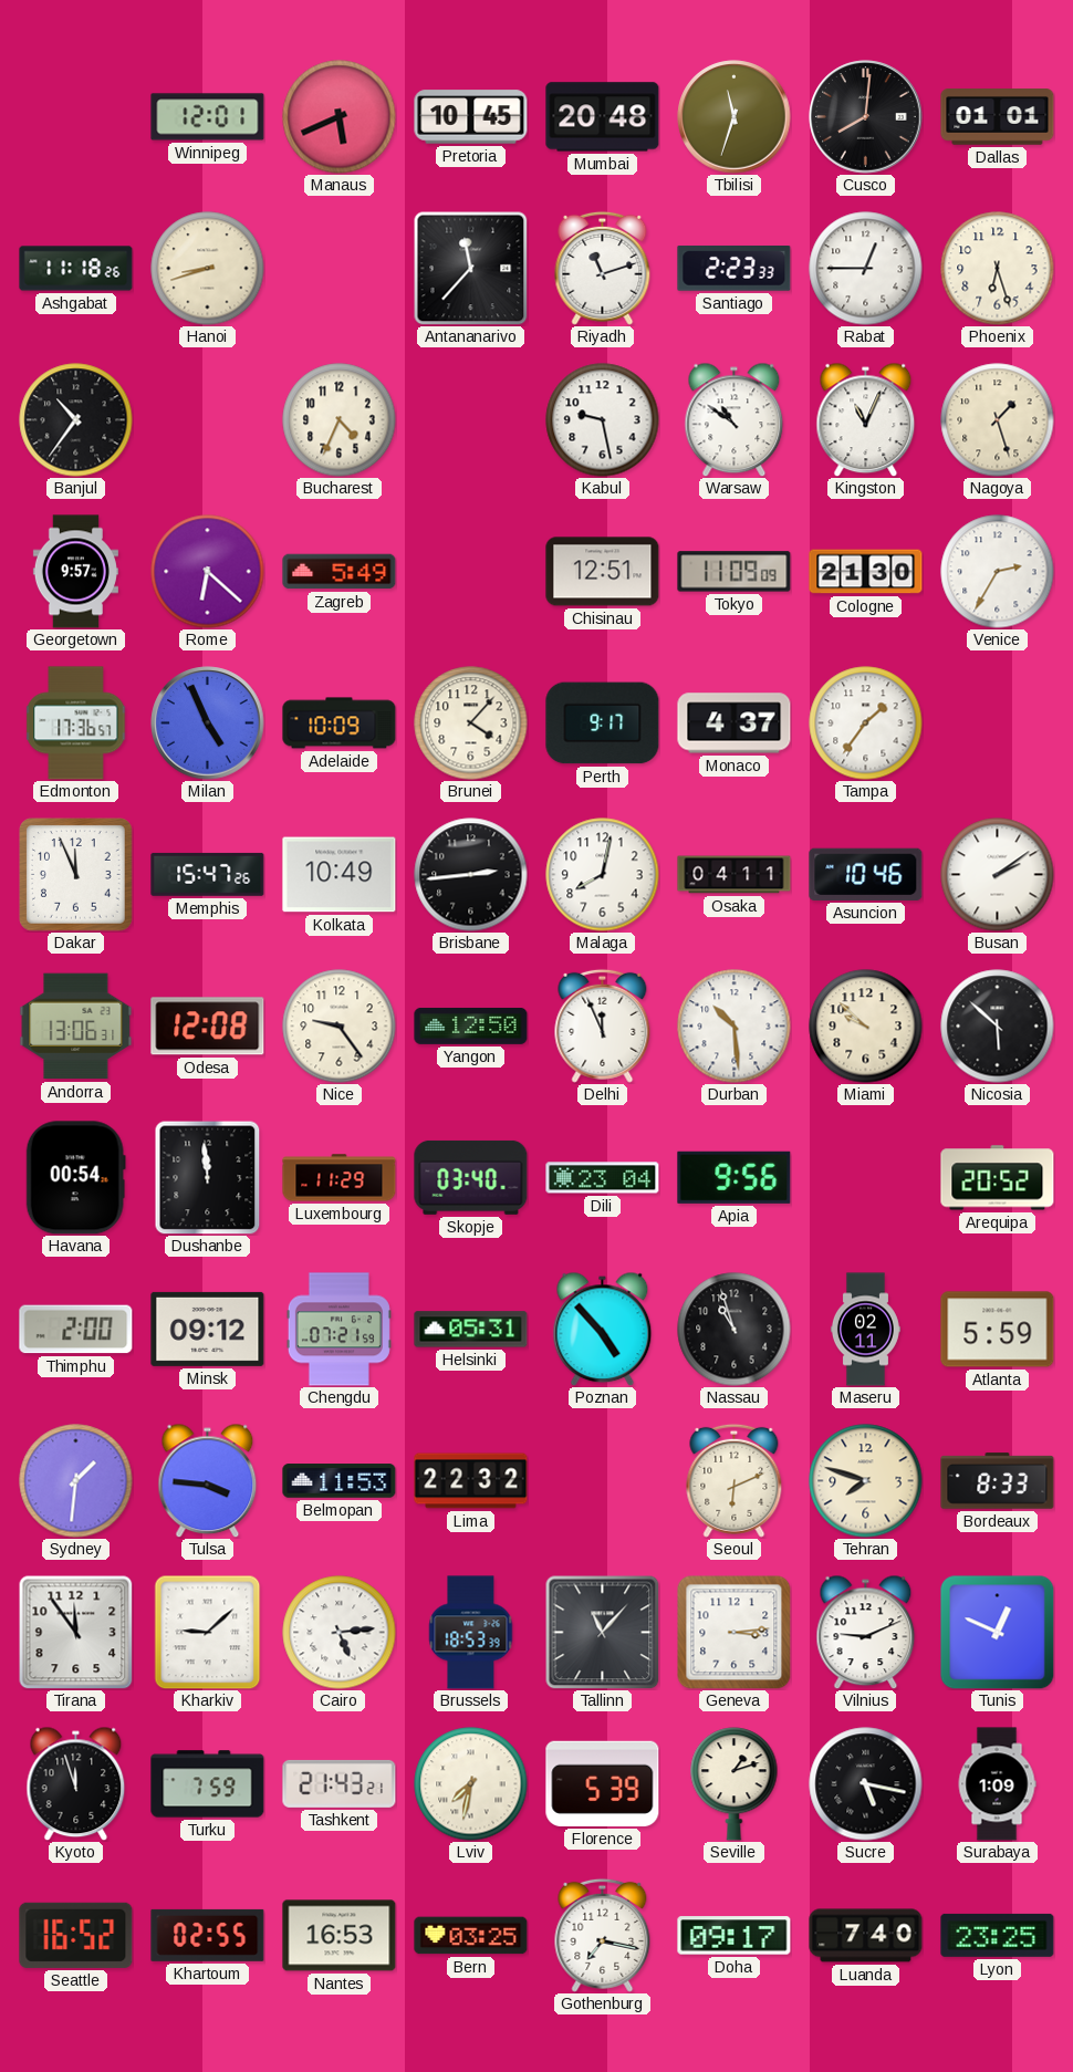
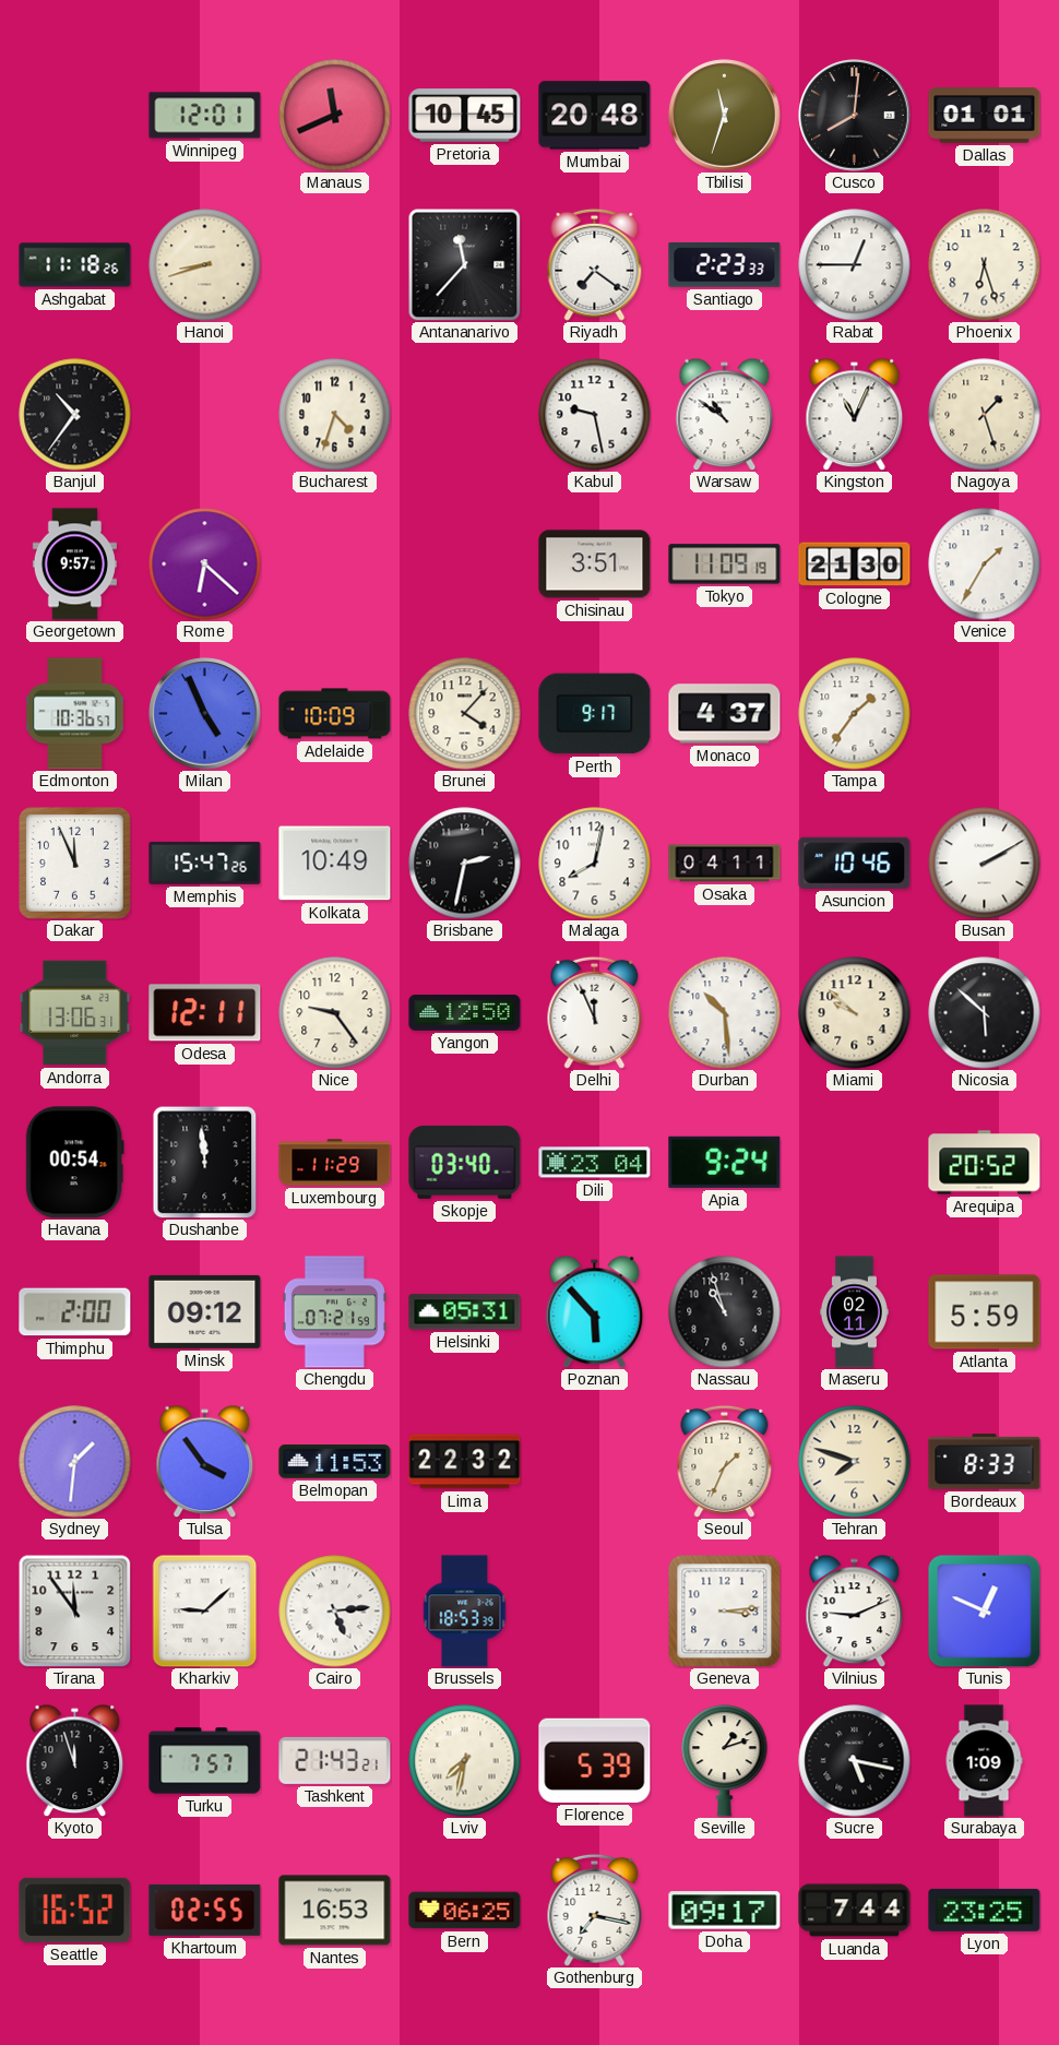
Manaus: 5:41 -> 11:41
Riyadh: 11:12 -> 7:21
Bucharest: 4:34 -> 4:33
Zagreb: 5:49 -> none
Chisinau: 12:51 -> 3:51
Tokyo: 11:09:09 -> 11:09:19
Venice: 2:35 -> 1:35
Edmonton: 17:36 -> 10:36
Brisbane: 2:44 -> 2:32
Busan: 2:09 -> 2:10
Odesa: 12:08 -> 12:11
Apia: 9:56 -> 9:24
Poznan: 4:53 -> 5:53
Tulsa: 3:46 -> 3:54
Seoul: 6:11 -> 1:34
Tallinn: 11:07 -> none
Turku: 7:59 -> 7:57
Bern: 03:25 -> 06:25
Luanda: 7:40 -> 7:44
